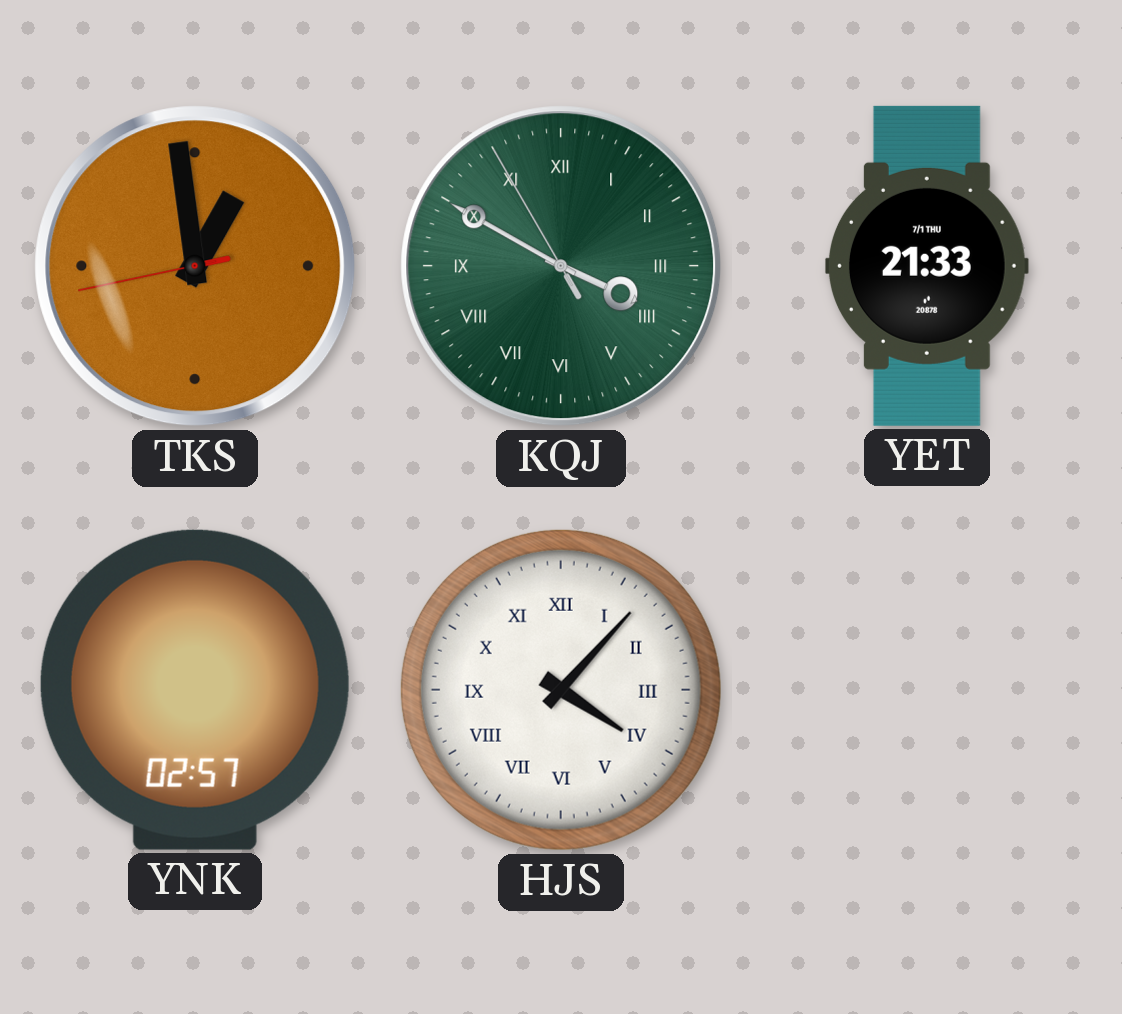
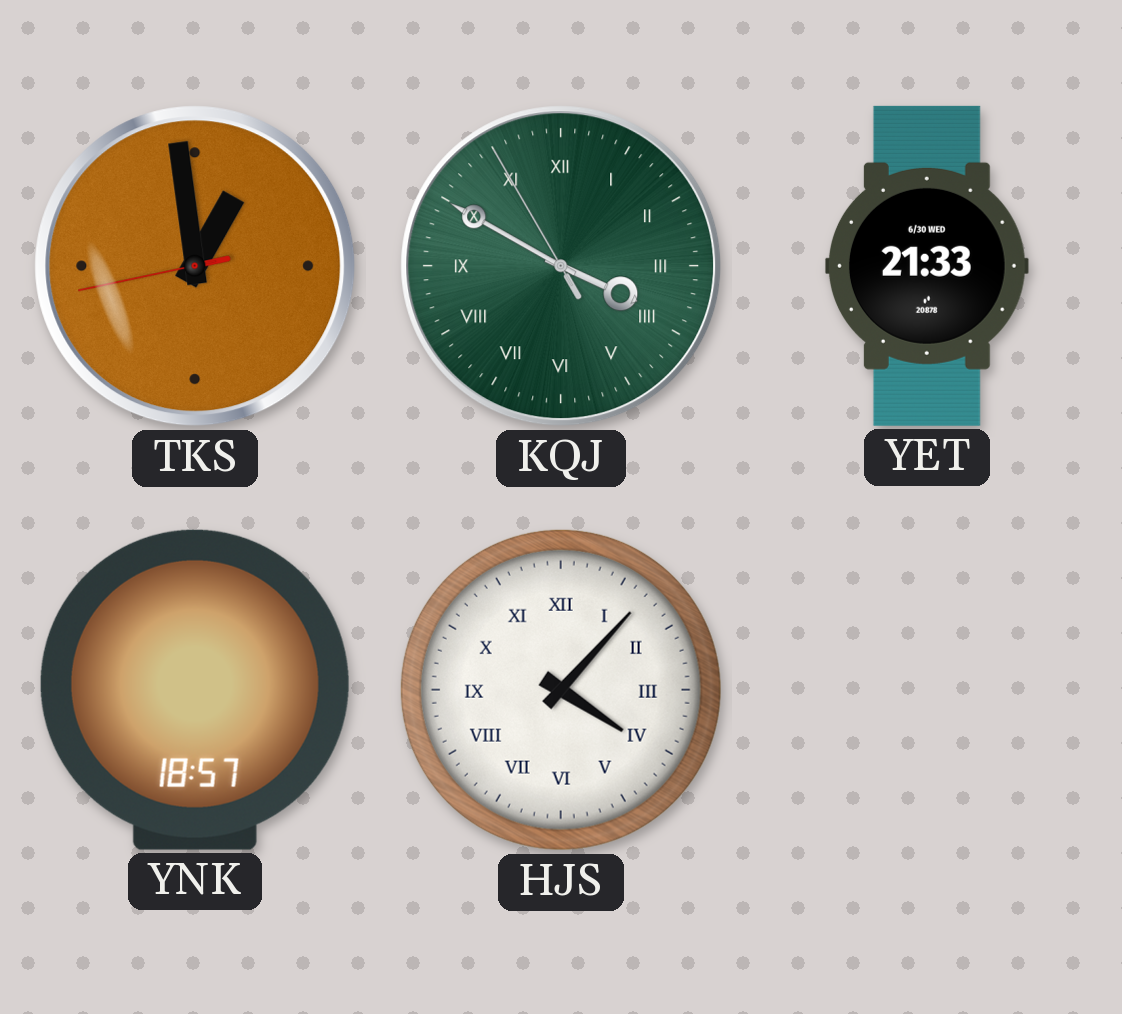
YET date: 7/1 THU -> 6/30 WED
YNK: 02:57 -> 18:57
